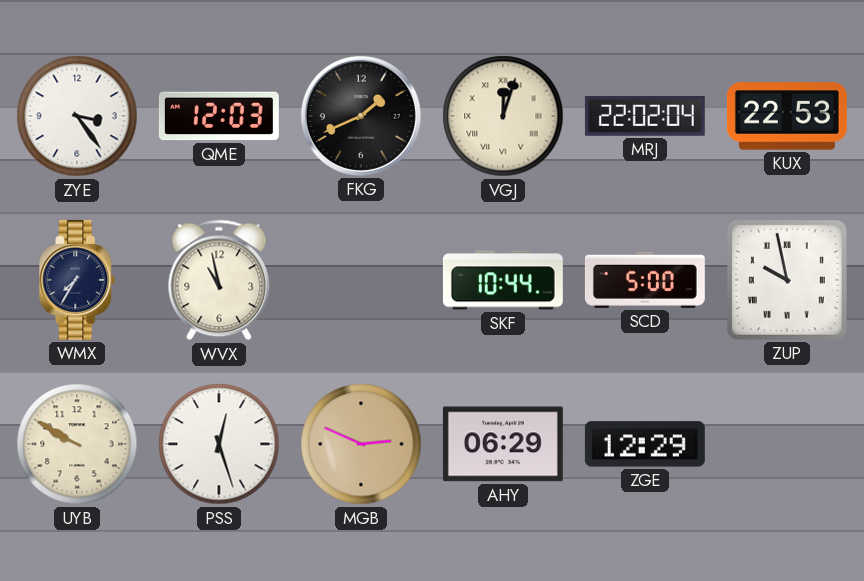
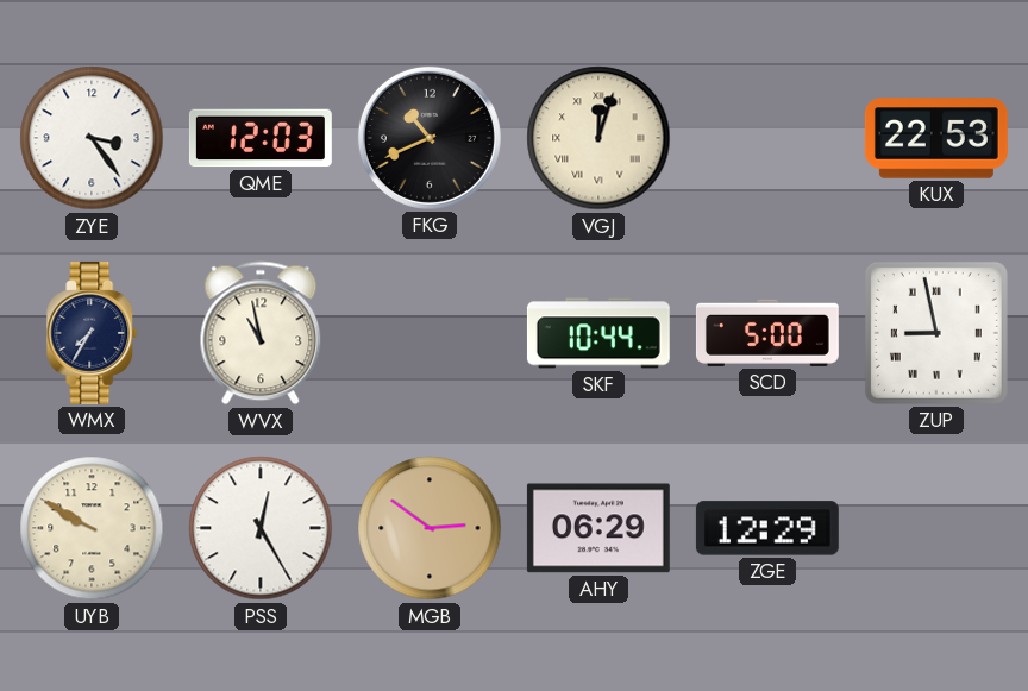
FKG: 1:41 -> 10:41
MRJ: 22:02 -> none
ZUP: 9:58 -> 8:58
PSS: 12:27 -> 12:25
MGB: 2:49 -> 2:51
